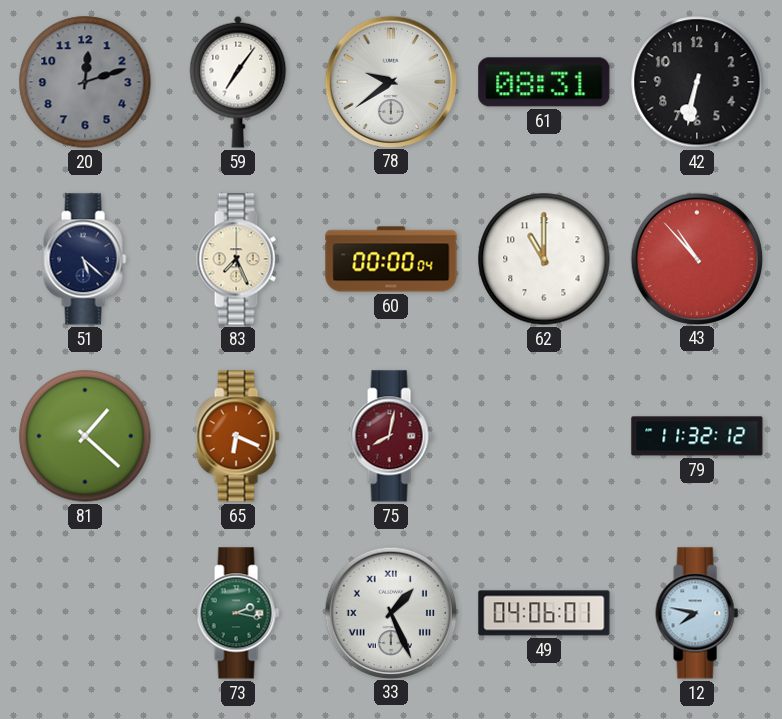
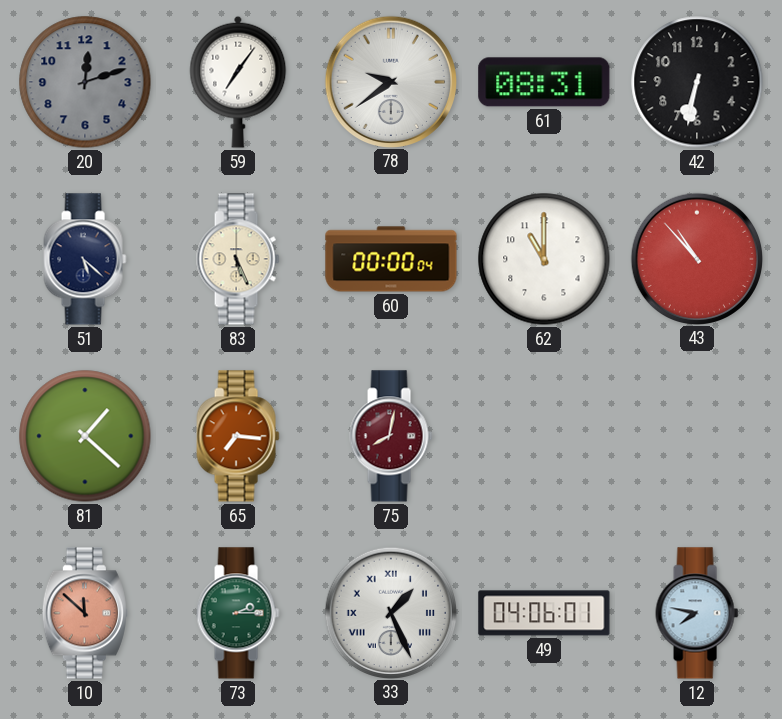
83: 7:26 -> 5:26
65: 6:19 -> 7:16
79: 11:32 -> none
10: none -> 11:52
73: 2:17 -> 2:15
